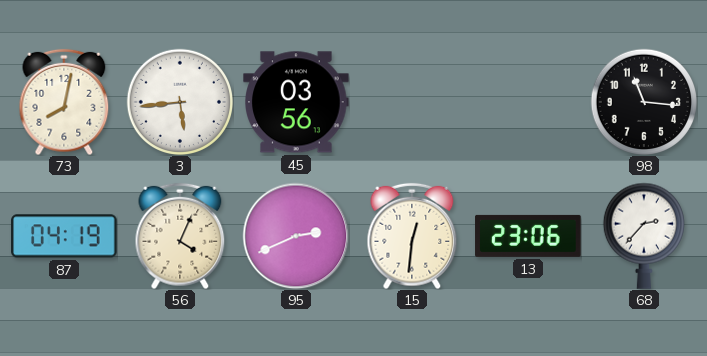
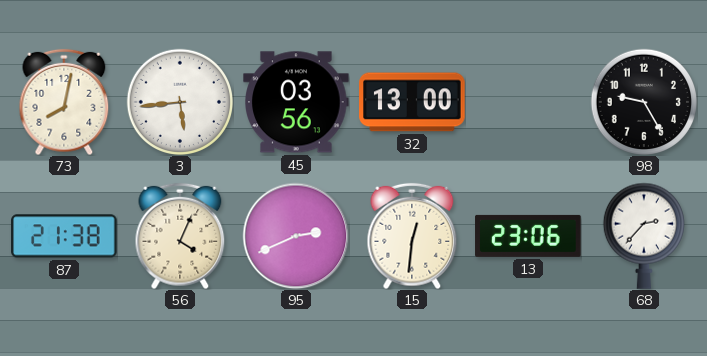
32: none -> 13:00
98: 11:16 -> 9:25
87: 04:19 -> 21:38
